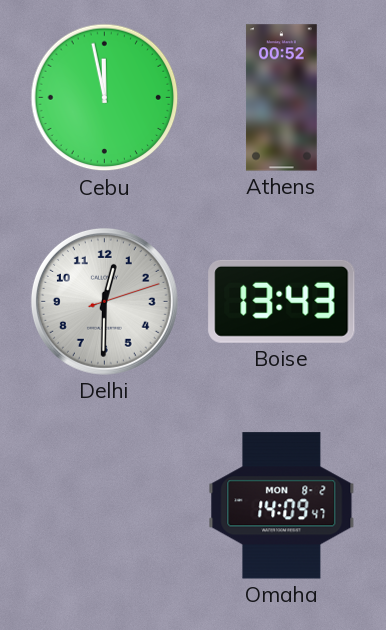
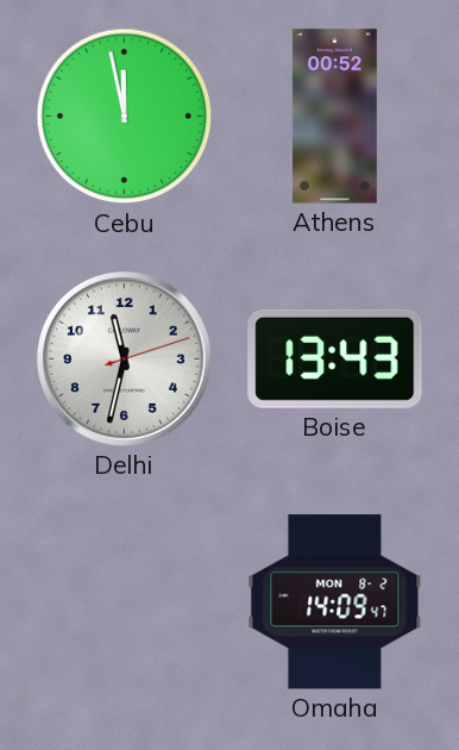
Delhi: 12:30 -> 11:32
